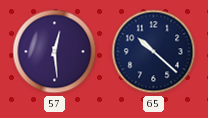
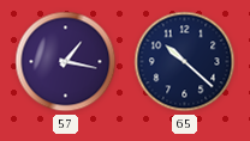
57: 12:29 -> 1:17
